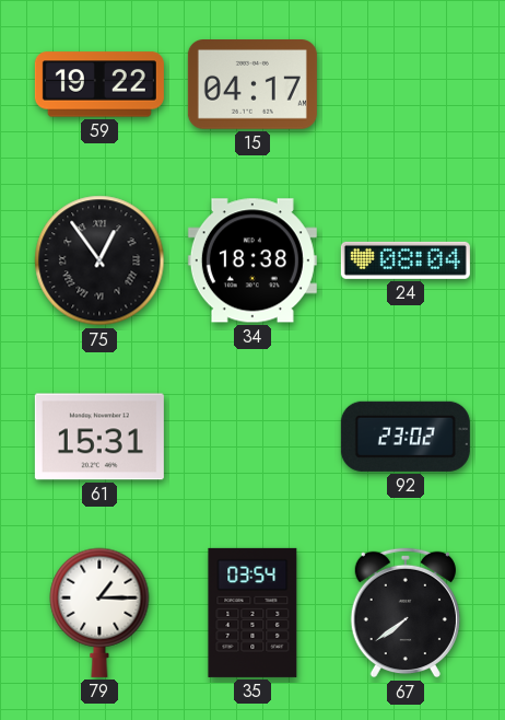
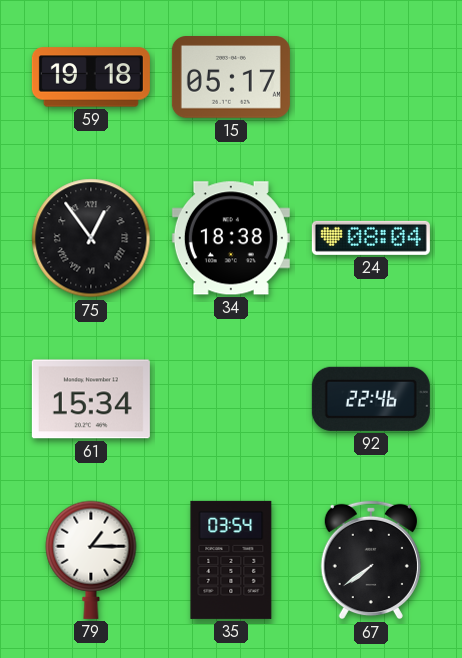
59: 19:22 -> 19:18
15: 04:17 -> 05:17
61: 15:31 -> 15:34
92: 23:02 -> 22:46
